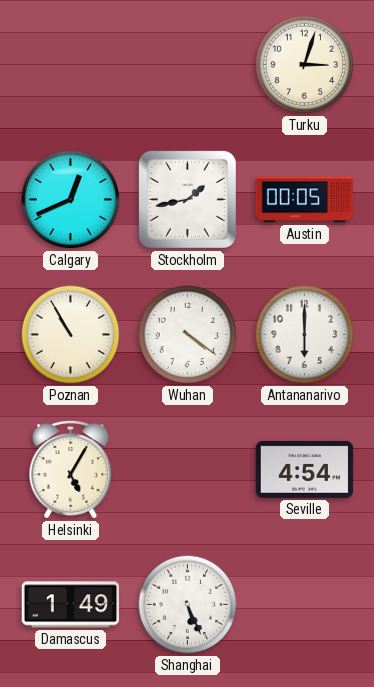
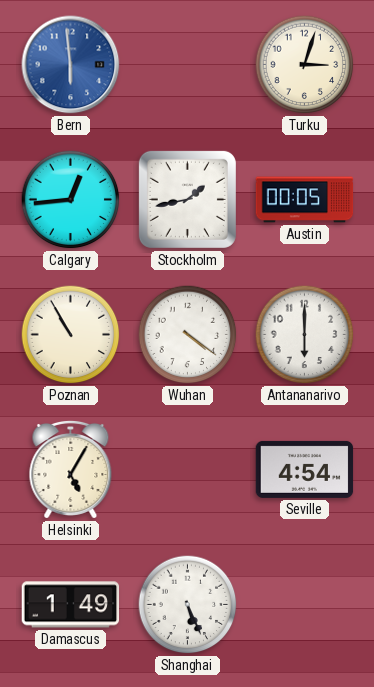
Bern: none -> 5:59
Calgary: 12:41 -> 12:44
